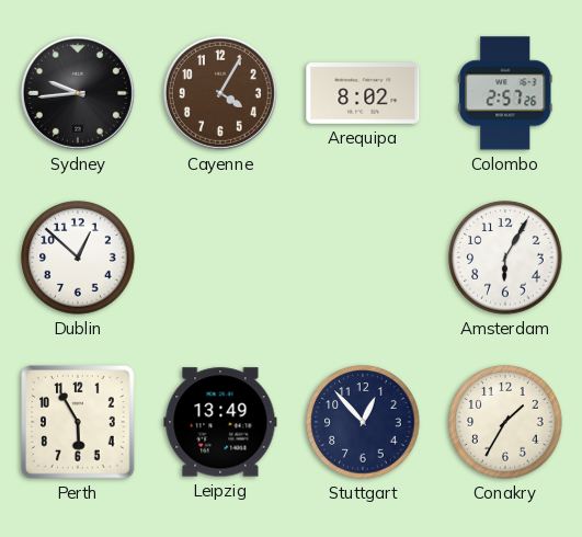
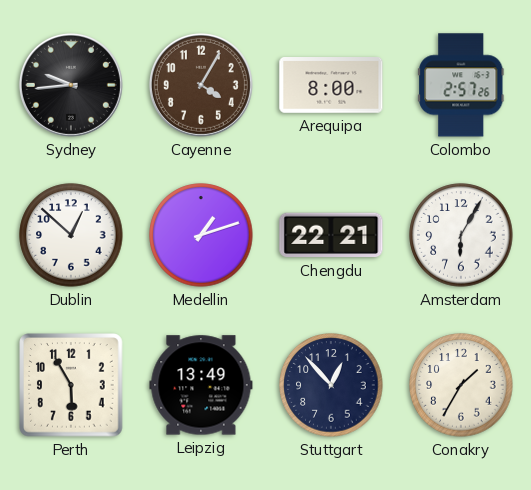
Arequipa: 8:02 -> 8:00
Medellin: none -> 1:12
Chengdu: none -> 22:21
